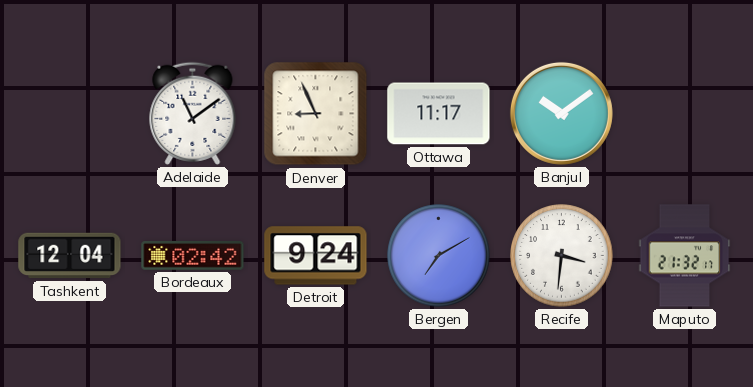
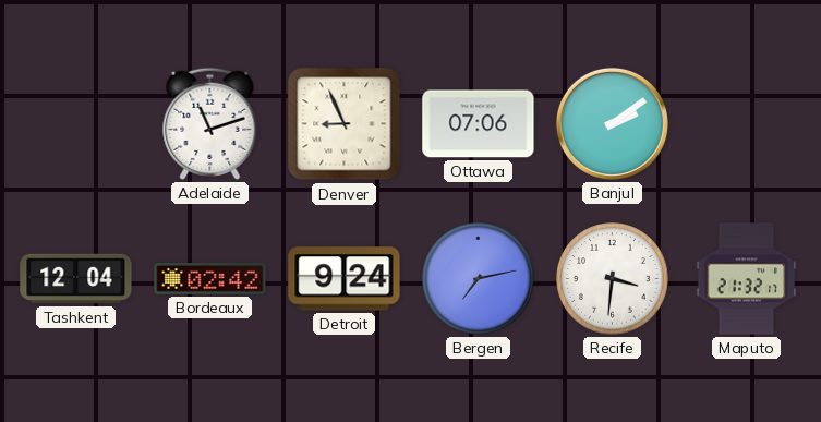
Adelaide: 11:09 -> 11:12
Ottawa: 11:17 -> 07:06
Banjul: 10:09 -> 2:09
Bergen: 7:10 -> 7:13
